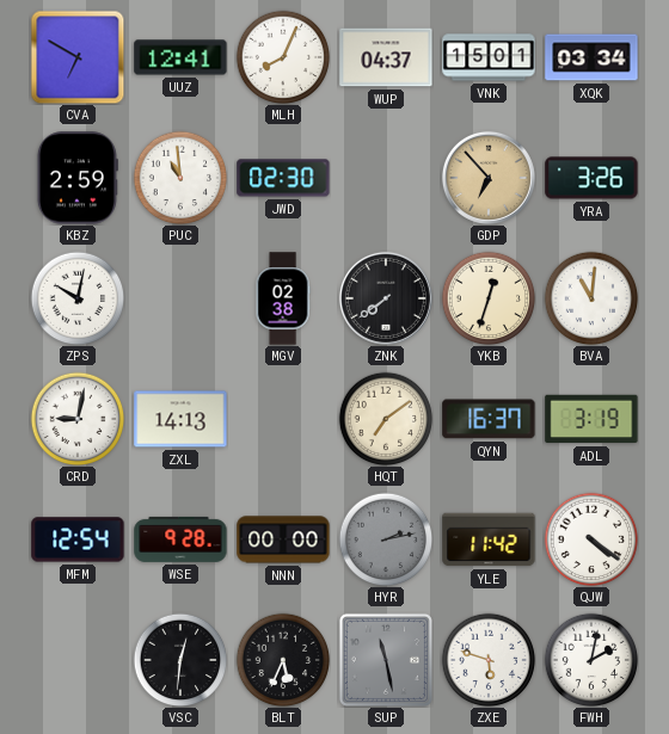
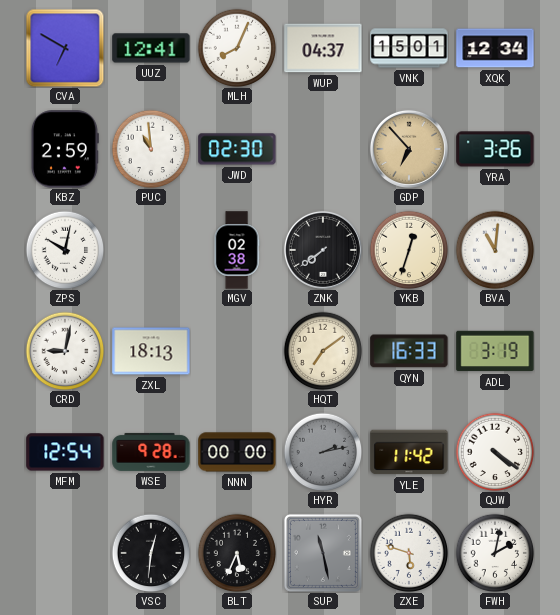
XQK: 03:34 -> 12:34
ZXL: 14:13 -> 18:13
QYN: 16:37 -> 16:33
